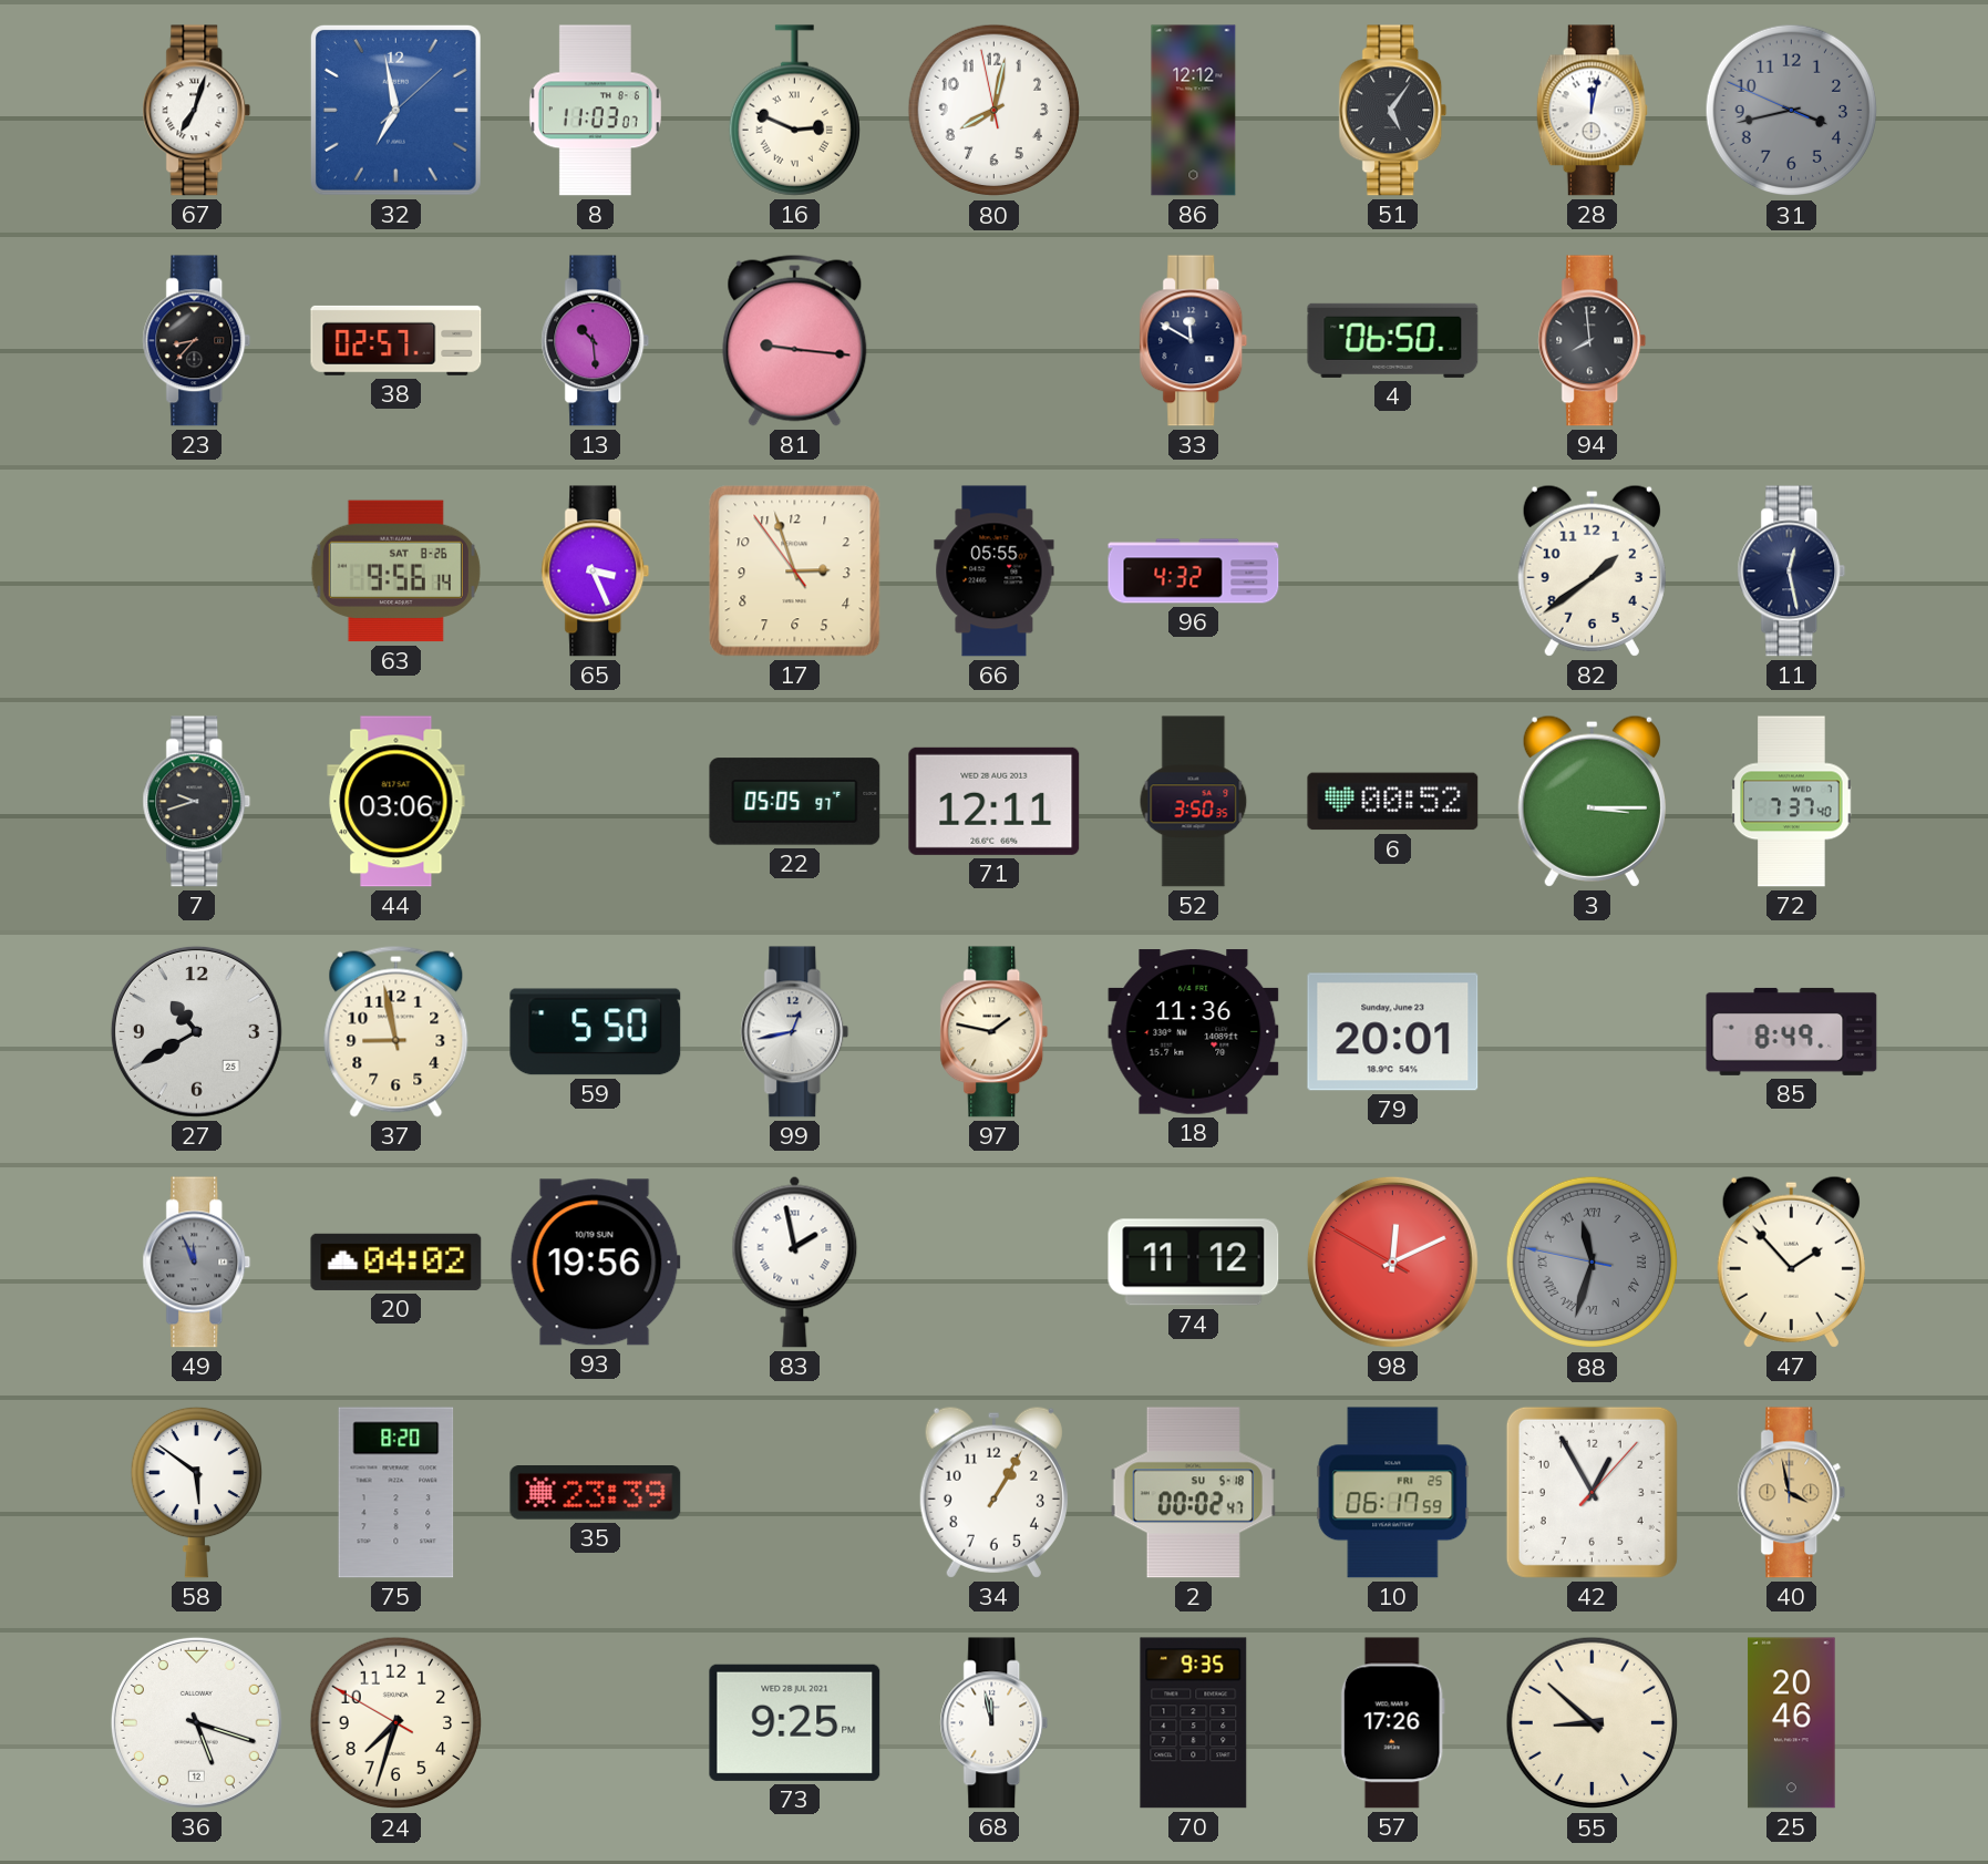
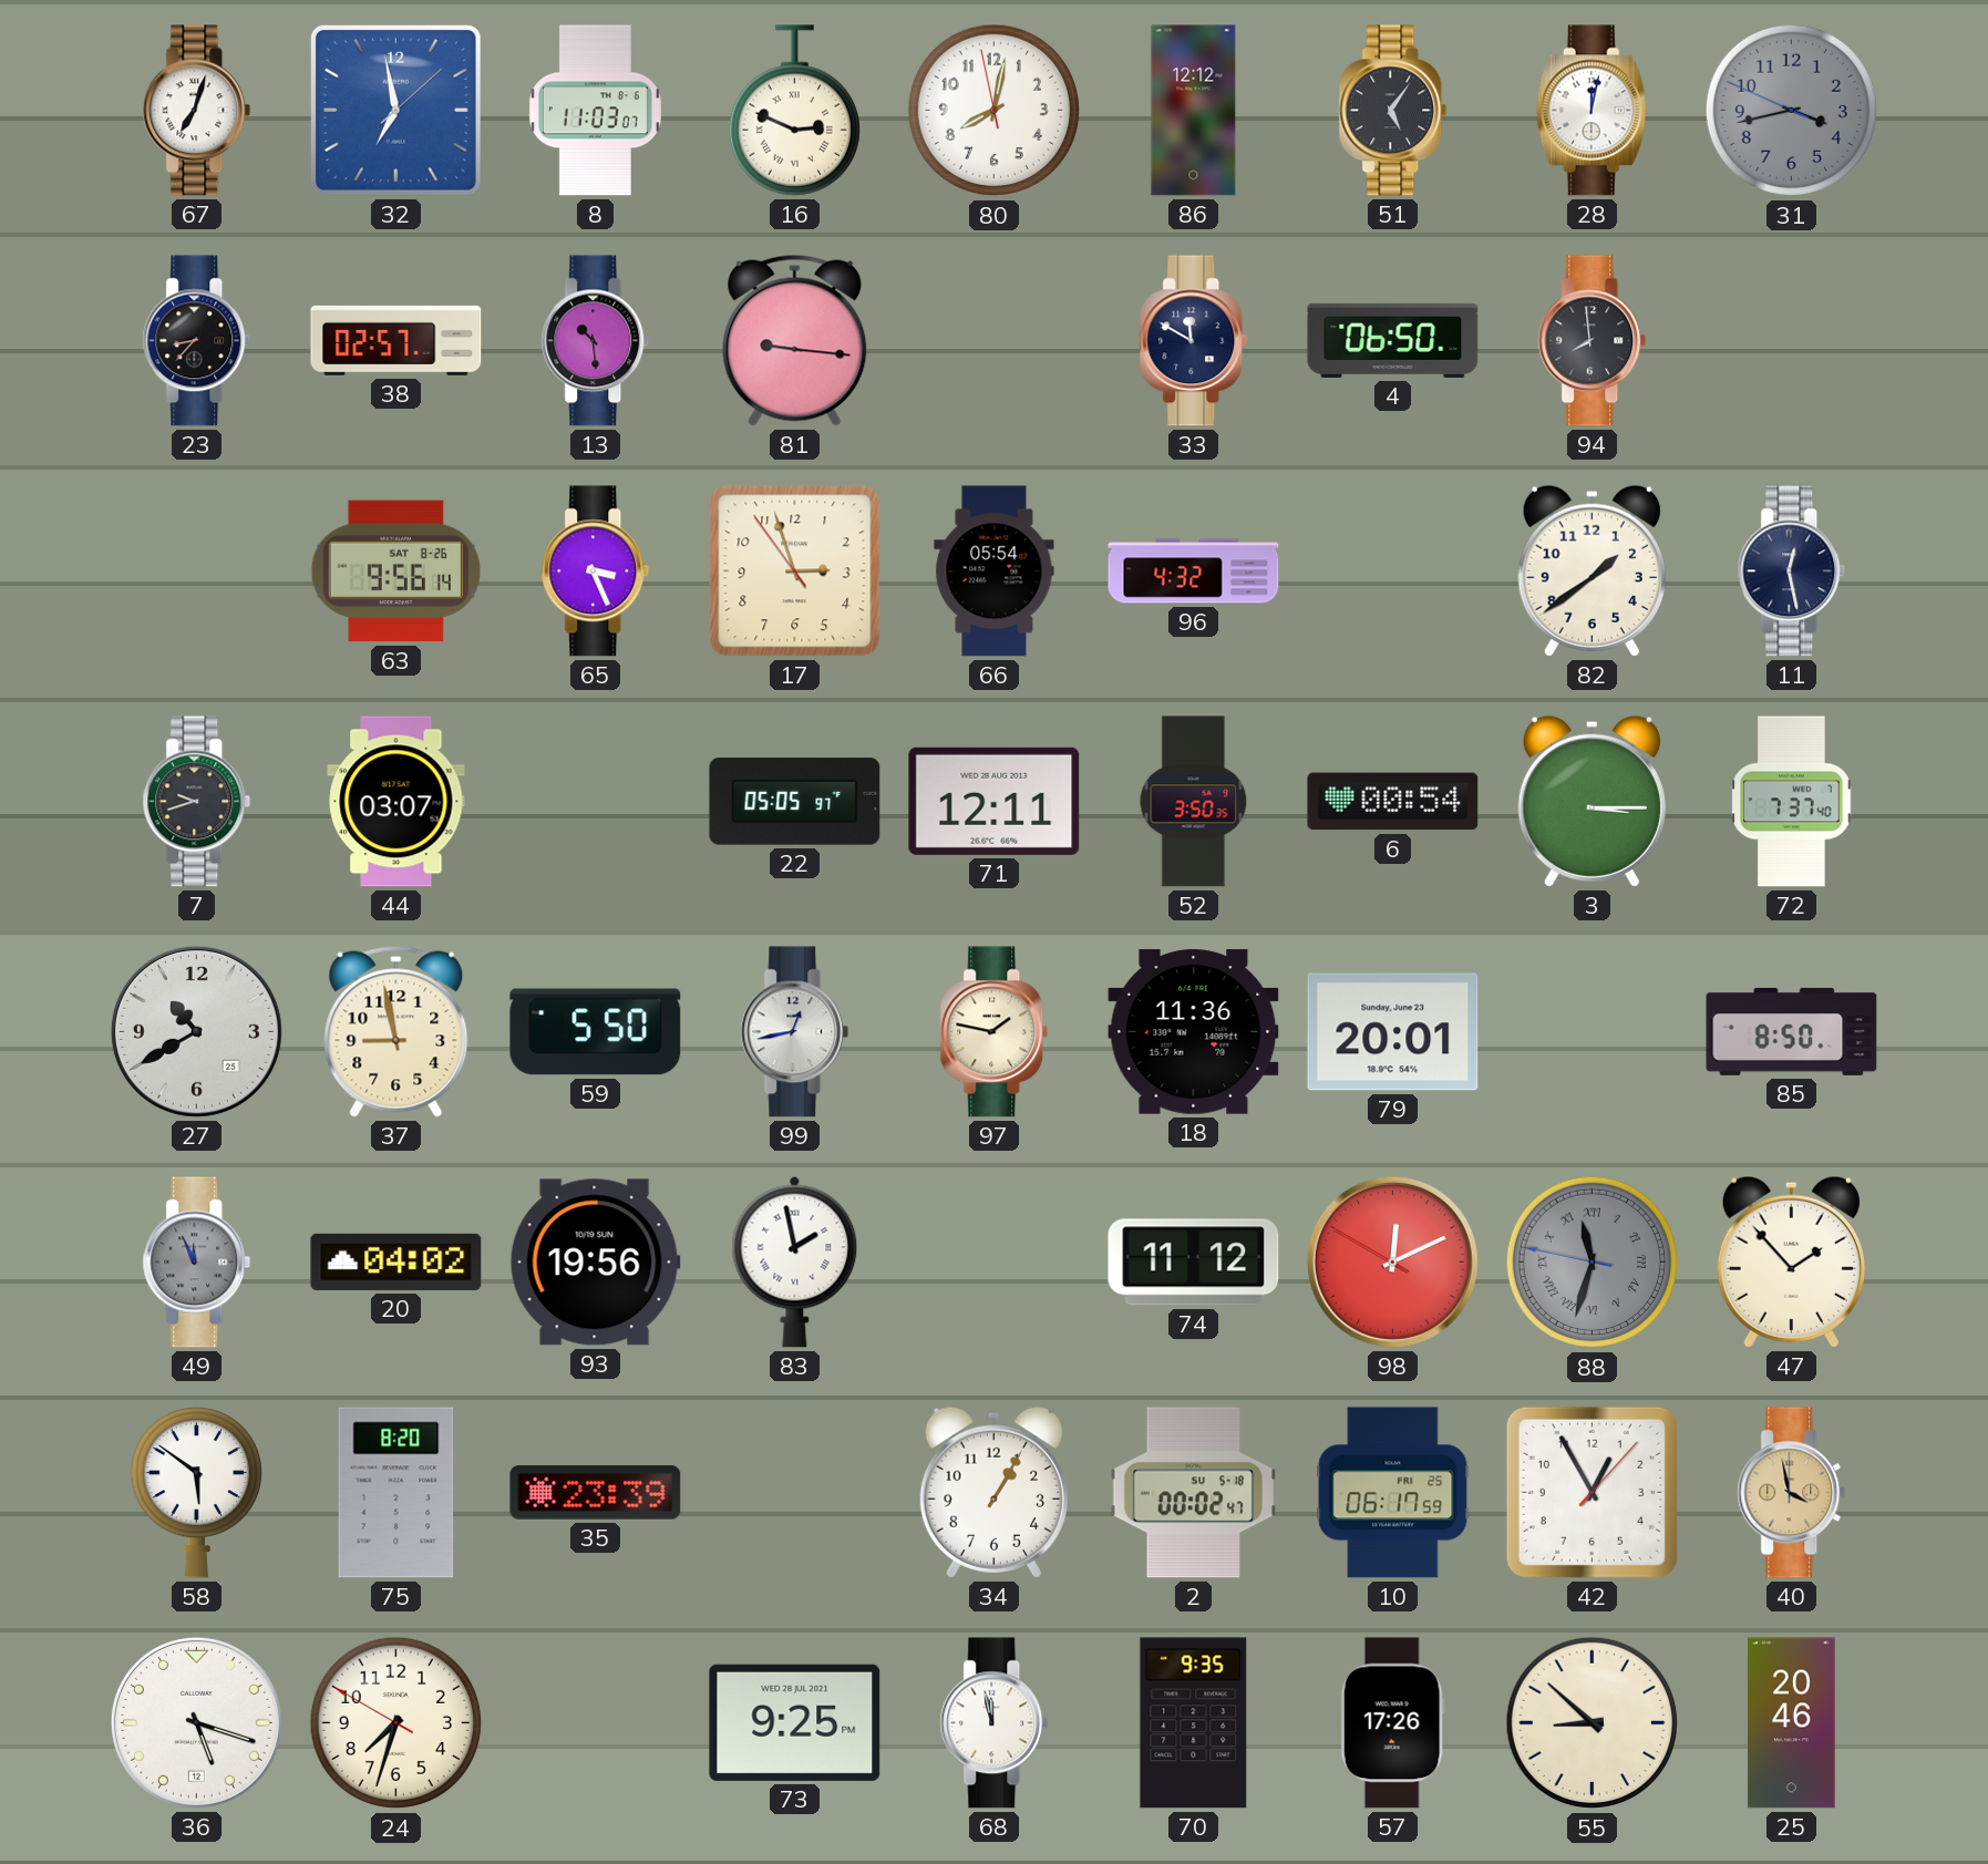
66: 05:55 -> 05:54
44: 03:06 -> 03:07
6: 00:52 -> 00:54
85: 8:49 -> 8:50
